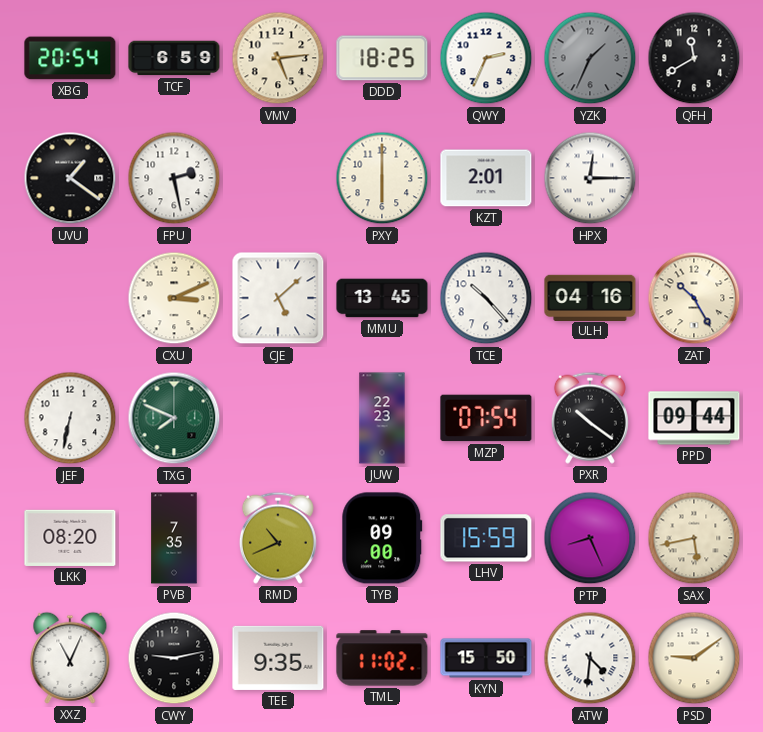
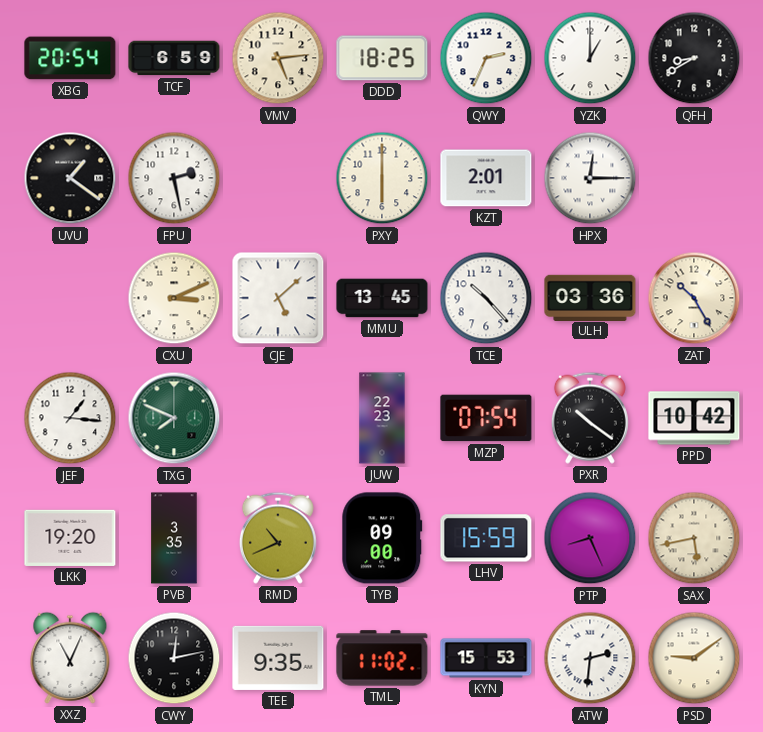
YZK: 1:34 -> 1:00
YZK dial: grey -> white
QFH: 11:40 -> 8:40
ULH: 04:16 -> 03:36
JEF: 6:32 -> 1:16
PPD: 09:44 -> 10:42
LKK: 08:20 -> 19:20
PVB: 7:35 -> 3:35
CWY: 9:13 -> 12:13
KYN: 15:50 -> 15:53
ATW: 4:31 -> 2:31
